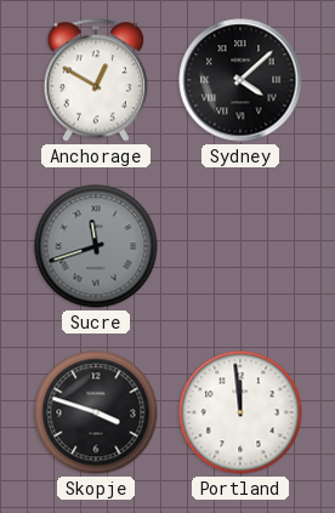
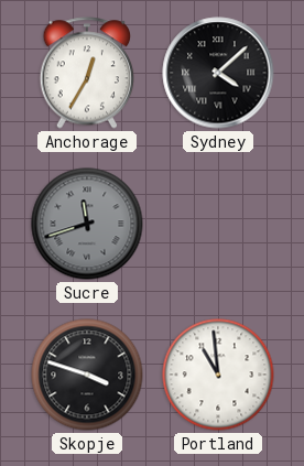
Anchorage: 12:50 -> 12:35
Portland: 11:59 -> 10:59
